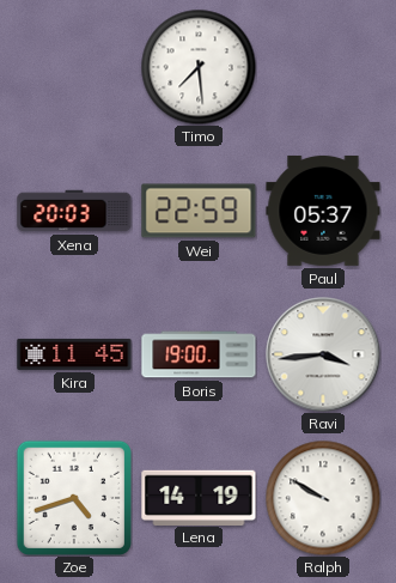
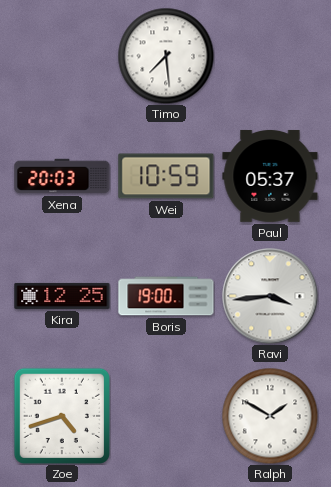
Wei: 22:59 -> 10:59
Kira: 11:45 -> 12:25
Lena: 14:19 -> none
Ralph: 9:50 -> 1:50
